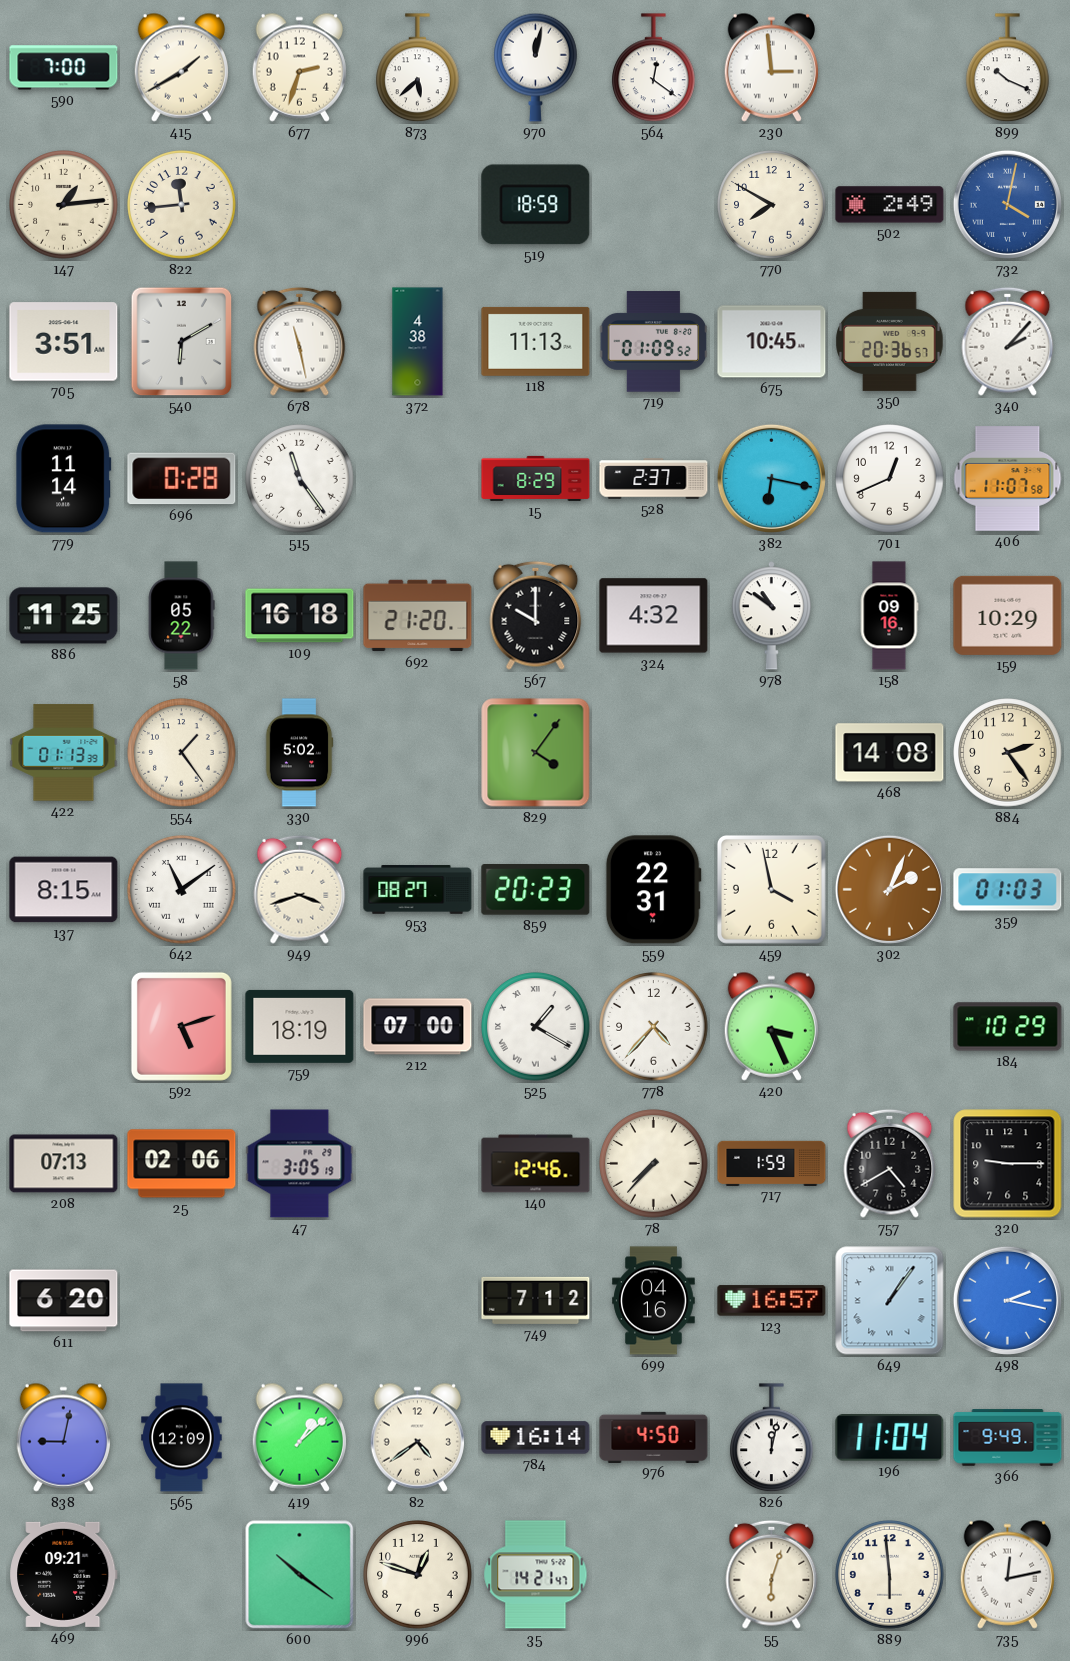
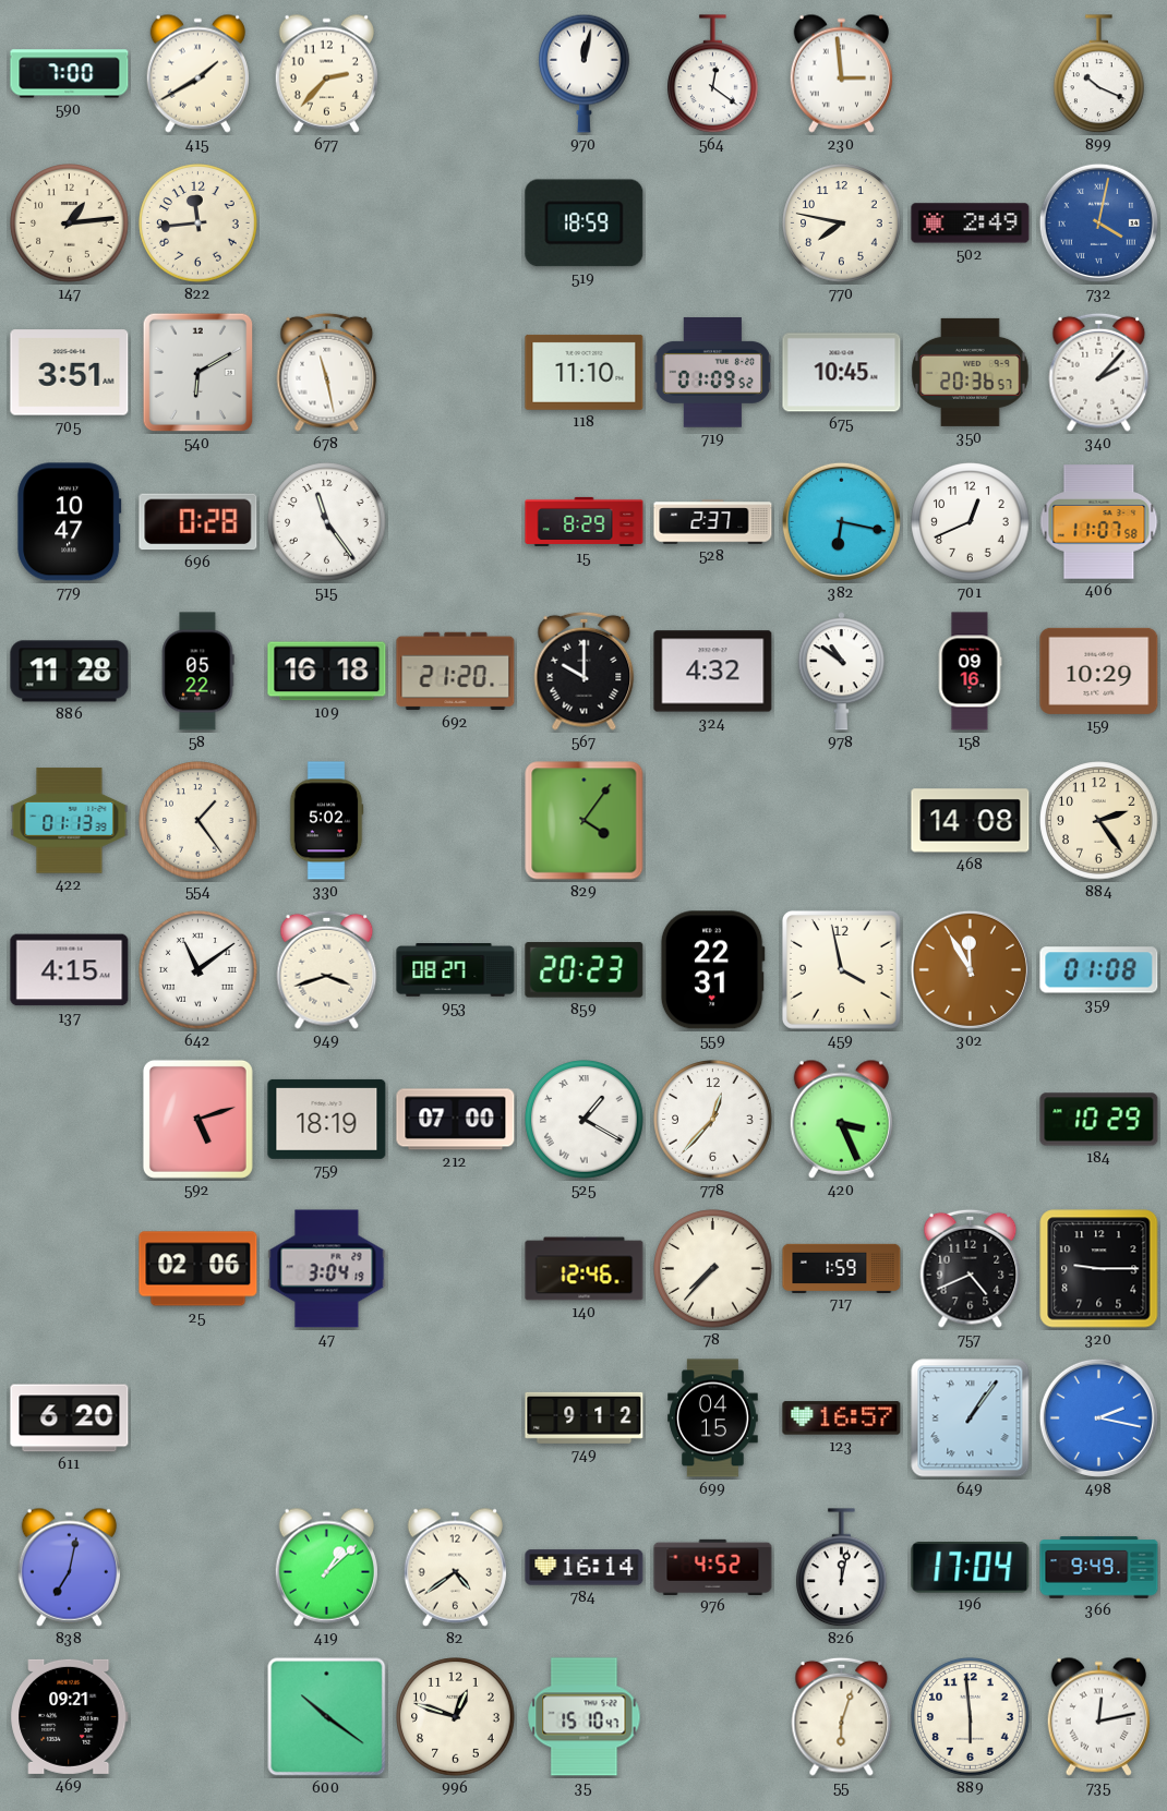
677: 2:33 -> 2:37
873: 5:38 -> none
770: 7:50 -> 7:47
372: 4:38 -> none
118: 11:13 -> 11:10
779: 11:14 -> 10:47
886: 11:25 -> 11:28
137: 8:15 -> 4:15
302: 2:04 -> 11:55
359: 01:03 -> 01:08
778: 4:37 -> 12:37
208: 07:13 -> none
47: 3:05 -> 3:04
757: 4:40 -> 4:41
749: 7:12 -> 9:12
699: 04:16 -> 04:15
838: 9:02 -> 7:02
565: 12:09 -> none
976: 4:50 -> 4:52
196: 11:04 -> 17:04
35: 14:21 -> 15:10
